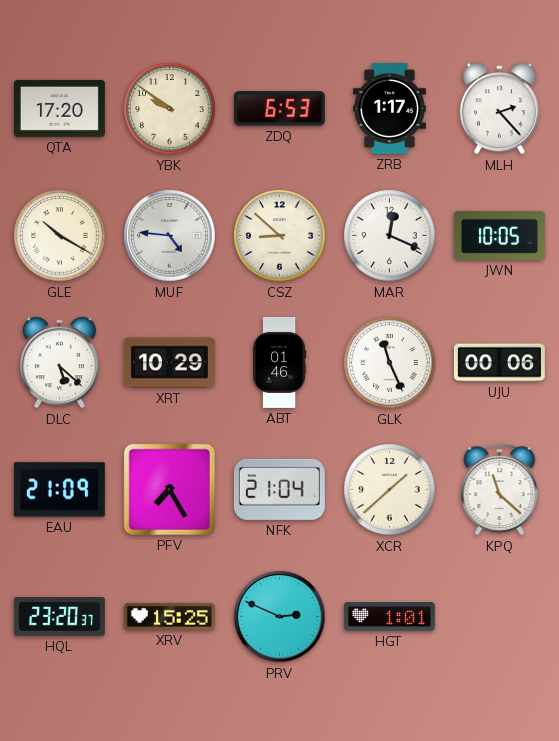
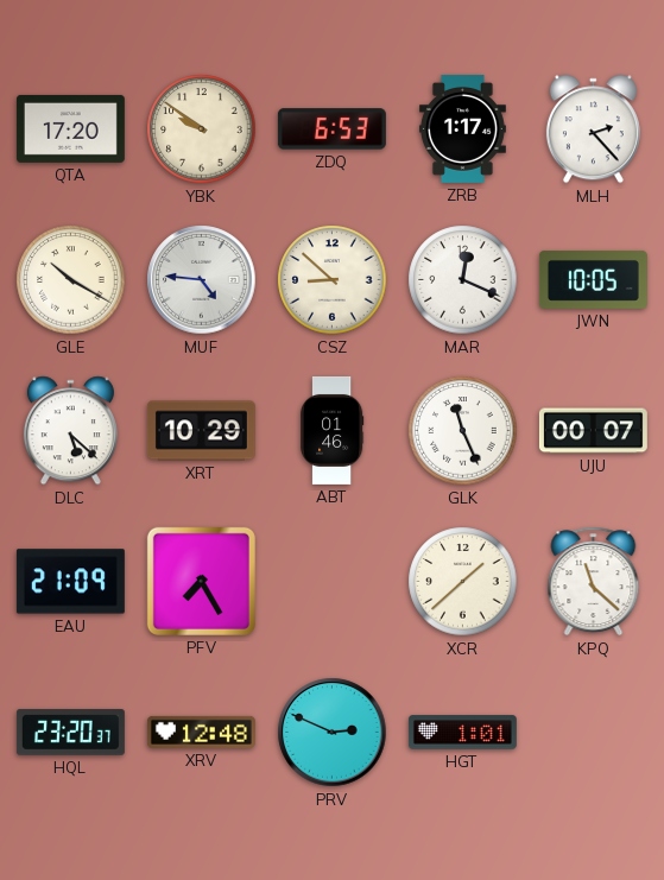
UJU: 00:06 -> 00:07
NFK: 21:04 -> none
XRV: 15:25 -> 12:48
